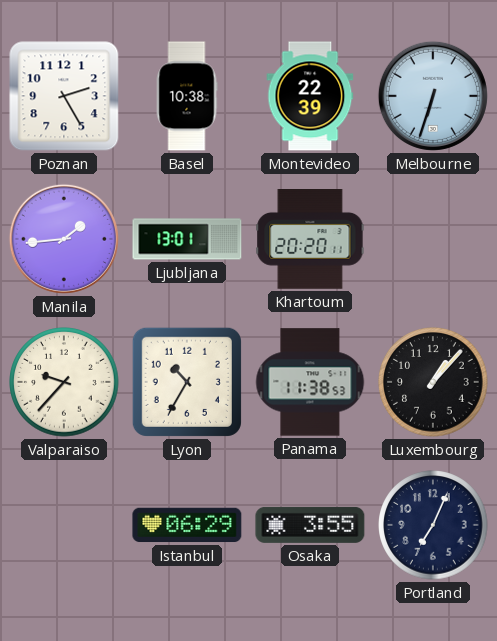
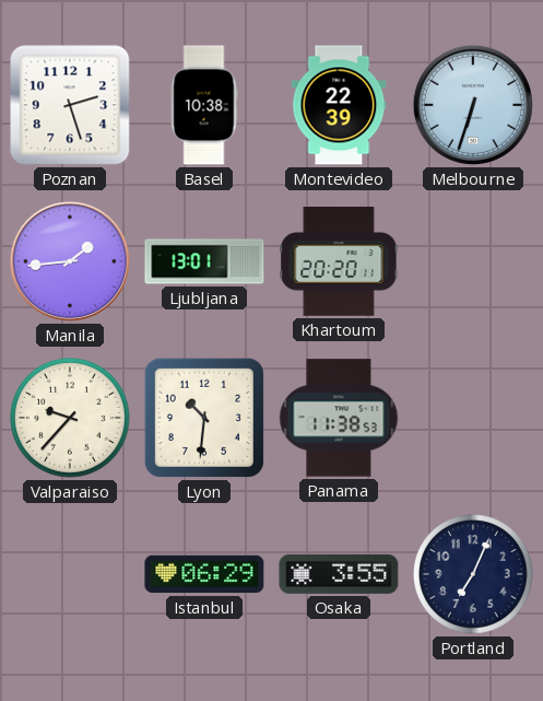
Poznan: 2:25 -> 2:27
Lyon: 10:35 -> 10:31
Luxembourg: 1:07 -> none
